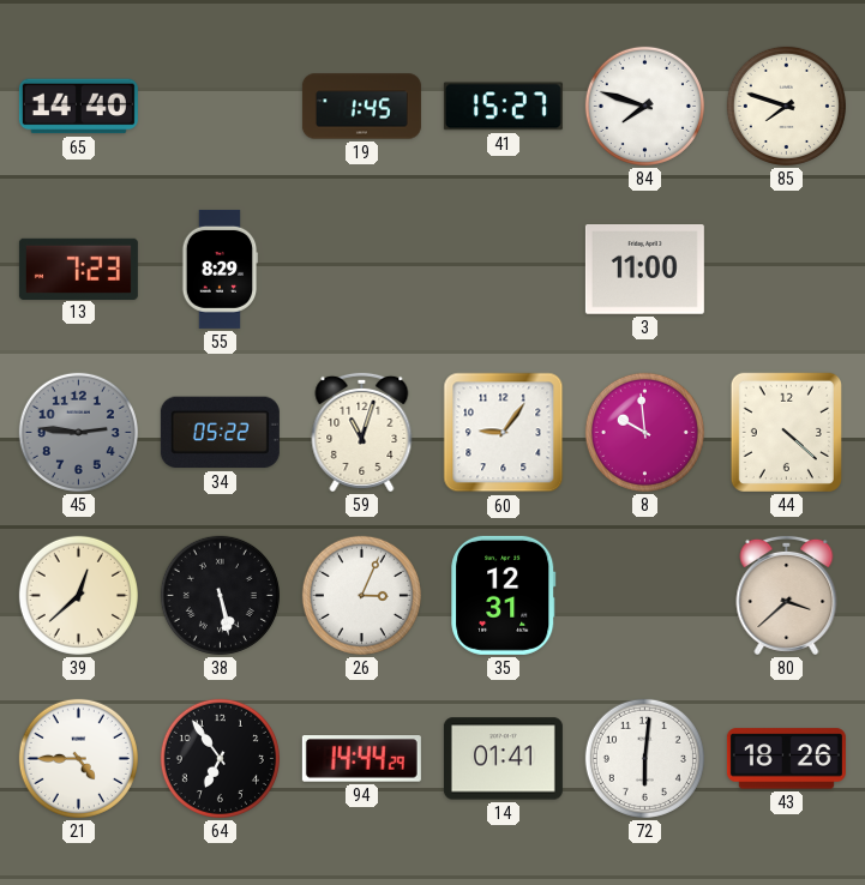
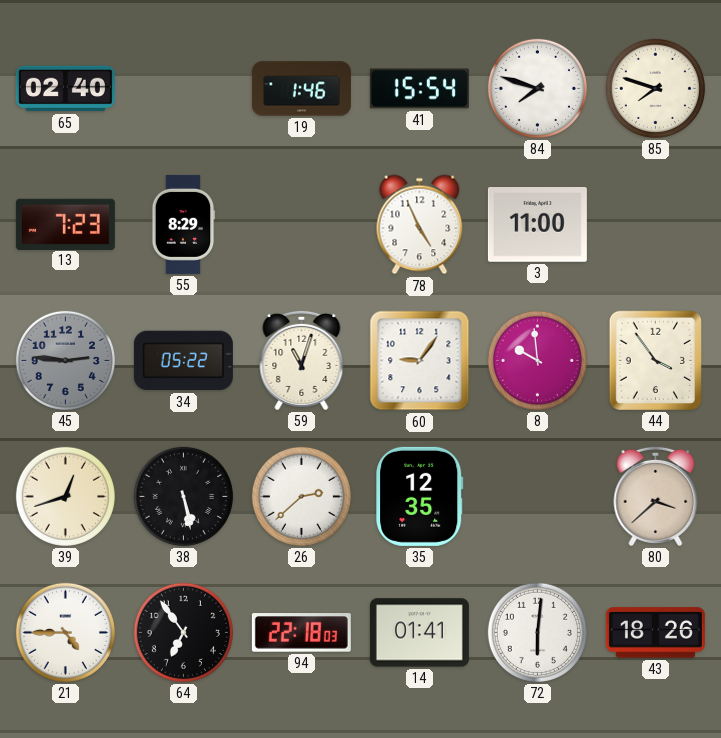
65: 14:40 -> 02:40
19: 1:45 -> 1:46
41: 15:27 -> 15:54
78: none -> 4:56
44: 4:22 -> 3:54
39: 12:38 -> 12:42
26: 3:04 -> 2:38
35: 12:31 -> 12:35
94: 14:44 -> 22:18
